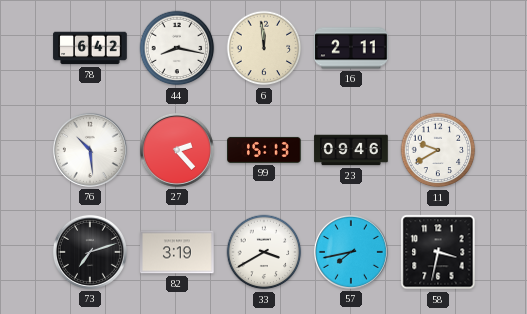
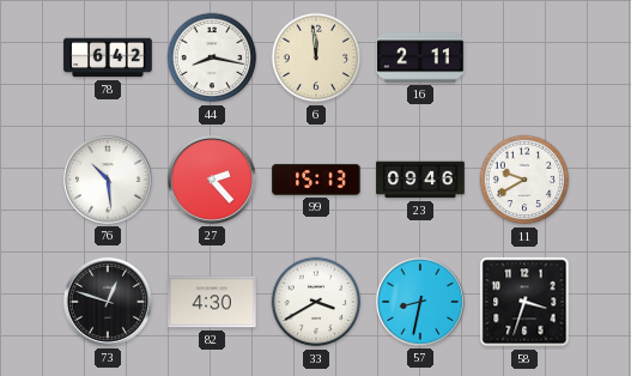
73: 7:12 -> 12:48
82: 3:19 -> 4:30
57: 7:43 -> 8:32
58: 3:32 -> 3:33
